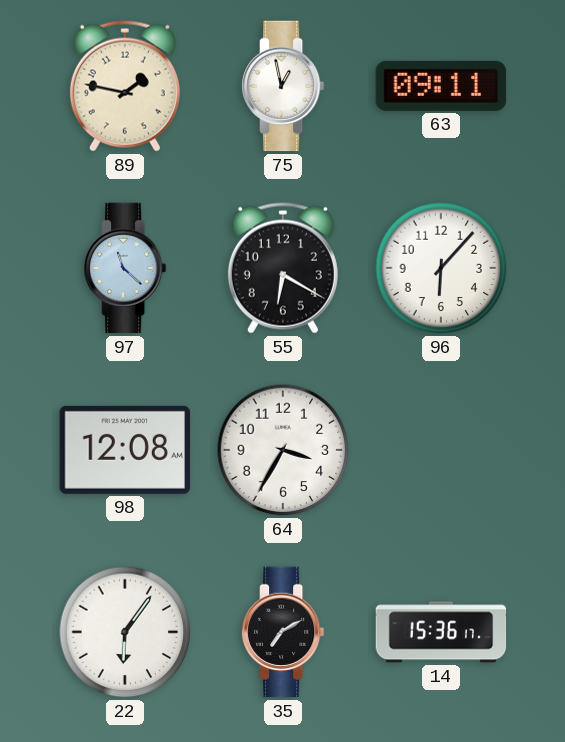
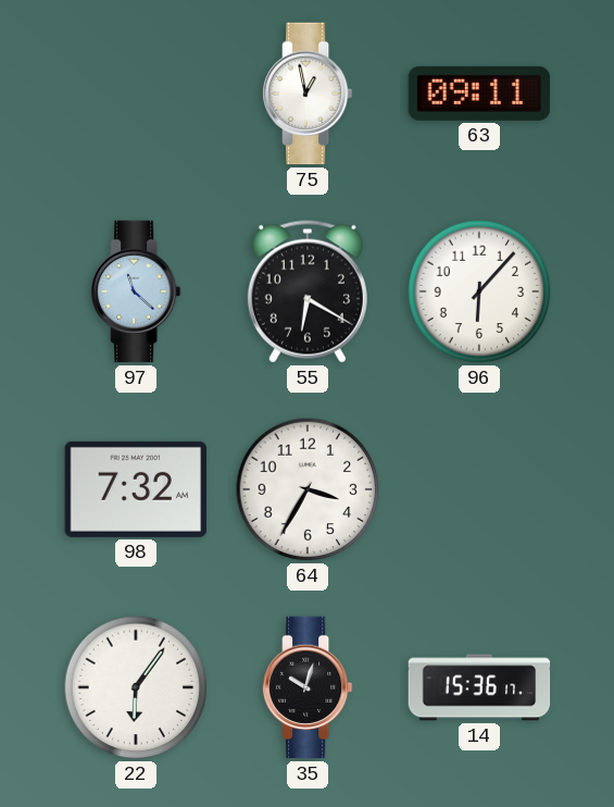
89: 1:47 -> none
98: 12:08 -> 7:32
35: 7:10 -> 10:03
